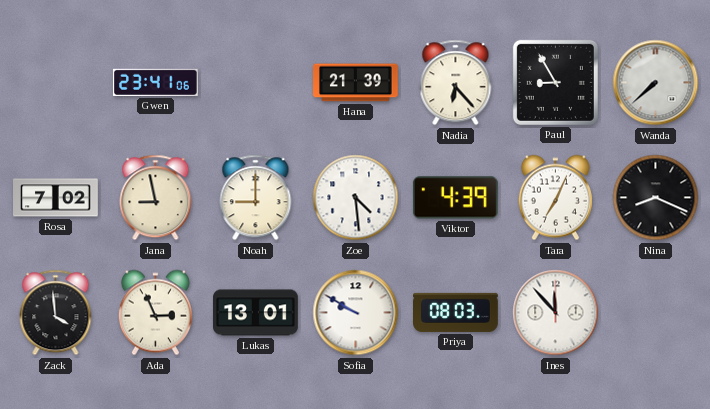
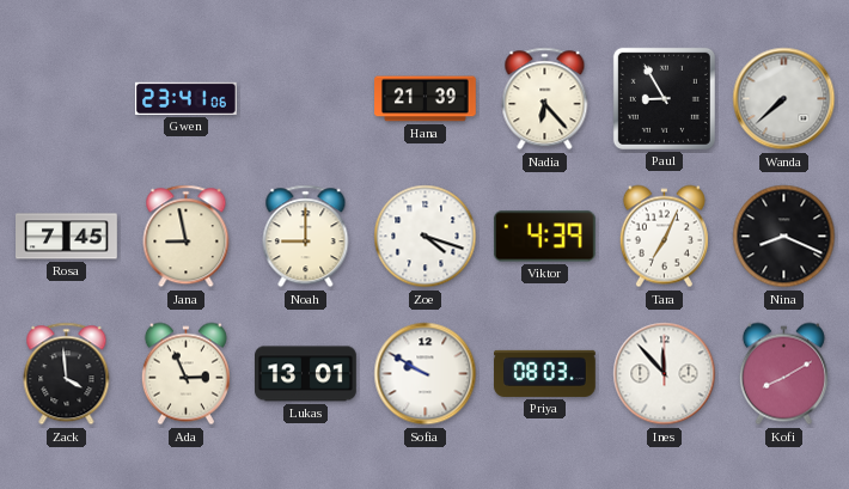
Rosa: 7:02 -> 7:45
Zoe: 4:29 -> 4:18
Kofi: none -> 8:10
